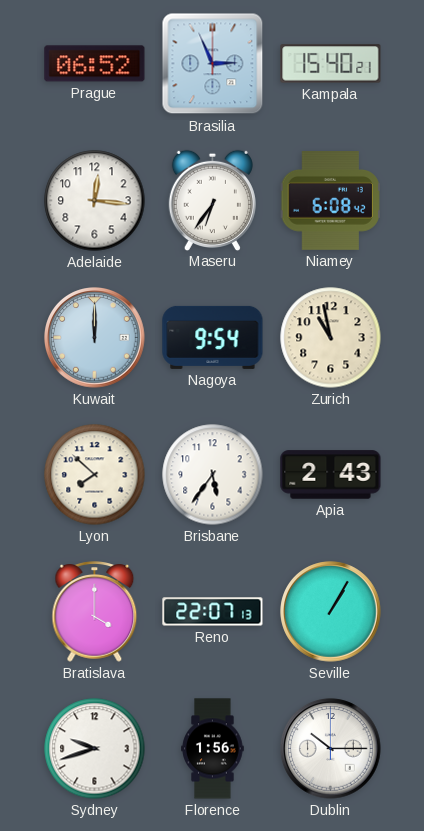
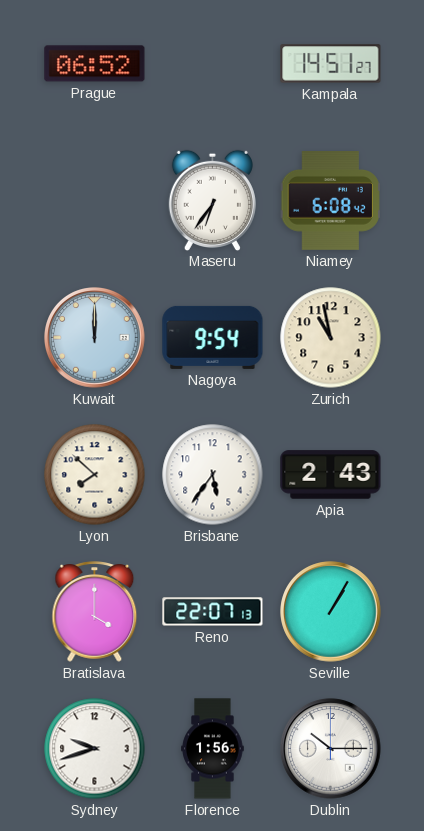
Brasilia: 2:56 -> none
Kampala: 15:40 -> 14:51
Adelaide: 12:16 -> none
